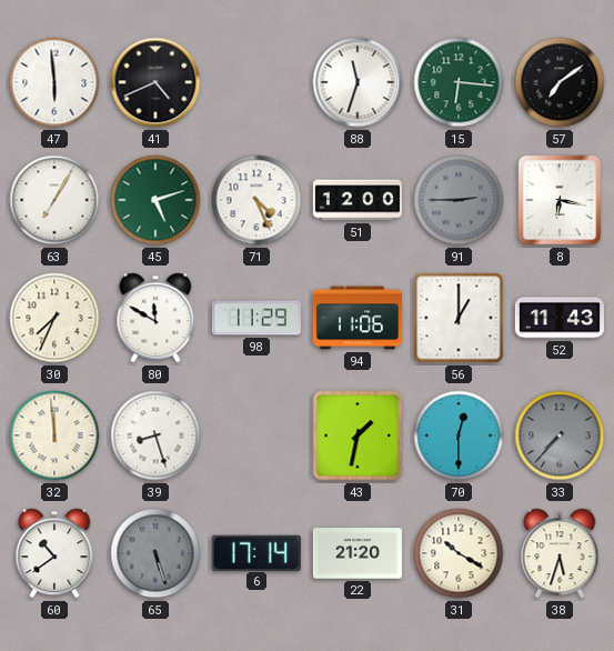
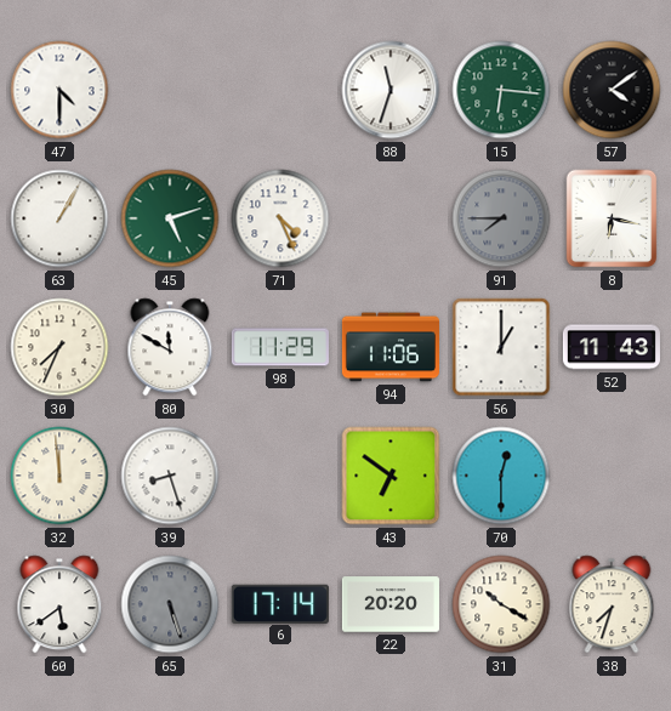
47: 5:59 -> 4:30
41: 4:41 -> none
57: 7:09 -> 4:09
63: 7:05 -> 1:05
51: 12:00 -> none
91: 2:45 -> 7:45
43: 1:32 -> 6:51
33: 7:37 -> none
60: 10:39 -> 5:39
22: 21:20 -> 20:20
38: 5:33 -> 7:33
